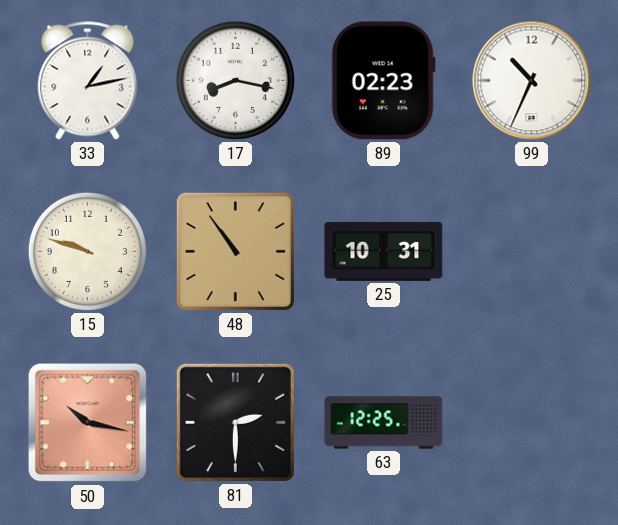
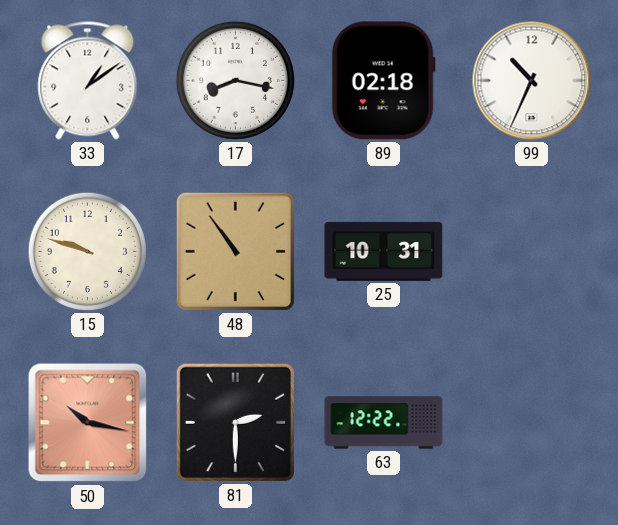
33: 1:13 -> 1:09
89: 02:23 -> 02:18
63: 12:25 -> 12:22
